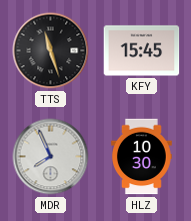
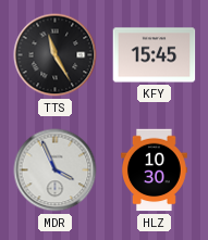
TTS: 11:27 -> 11:25
MDR: 7:56 -> 3:56
